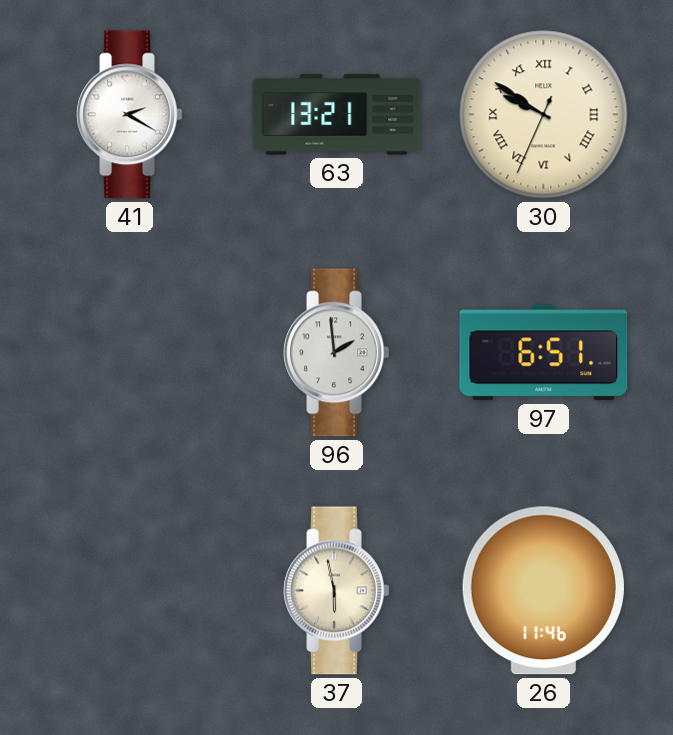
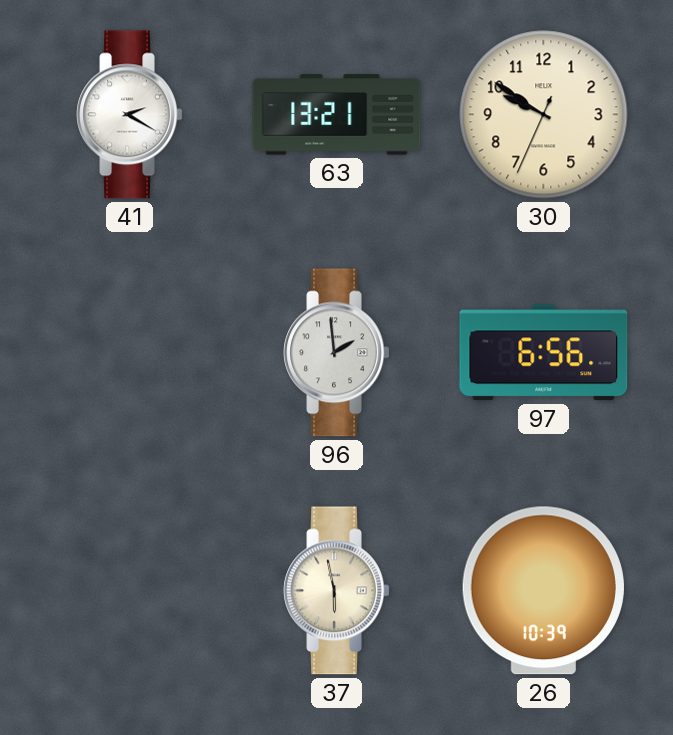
30 numerals: Roman -> Arabic
97: 6:51 -> 6:56
26: 11:46 -> 10:39
